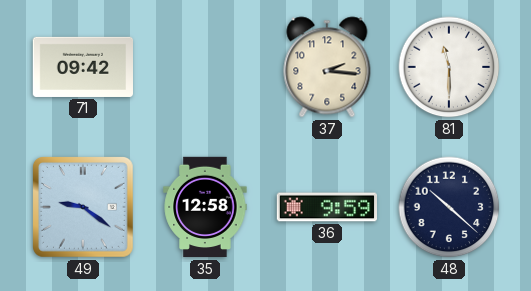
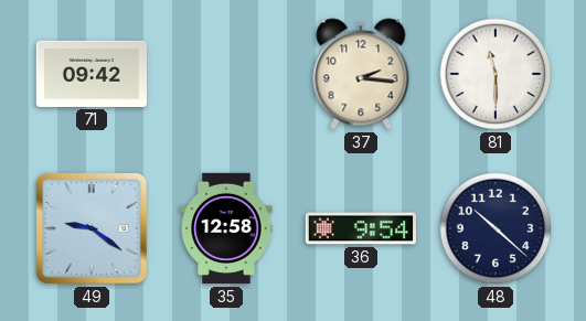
36: 9:59 -> 9:54
